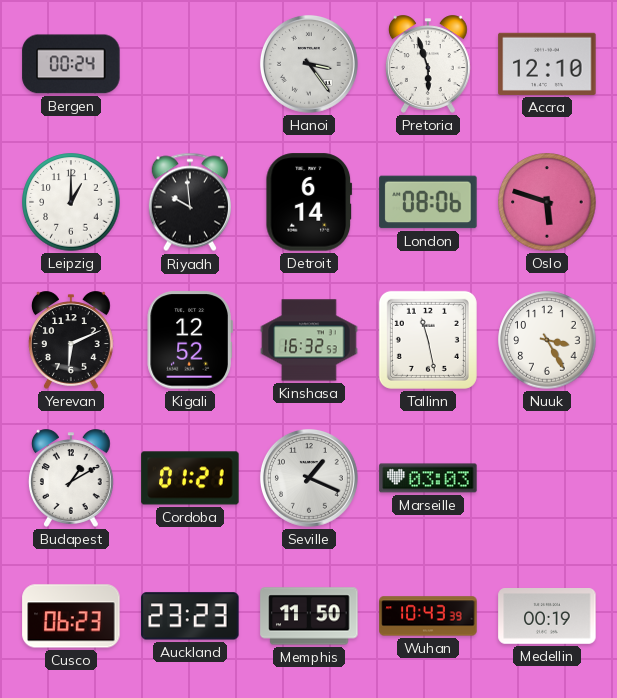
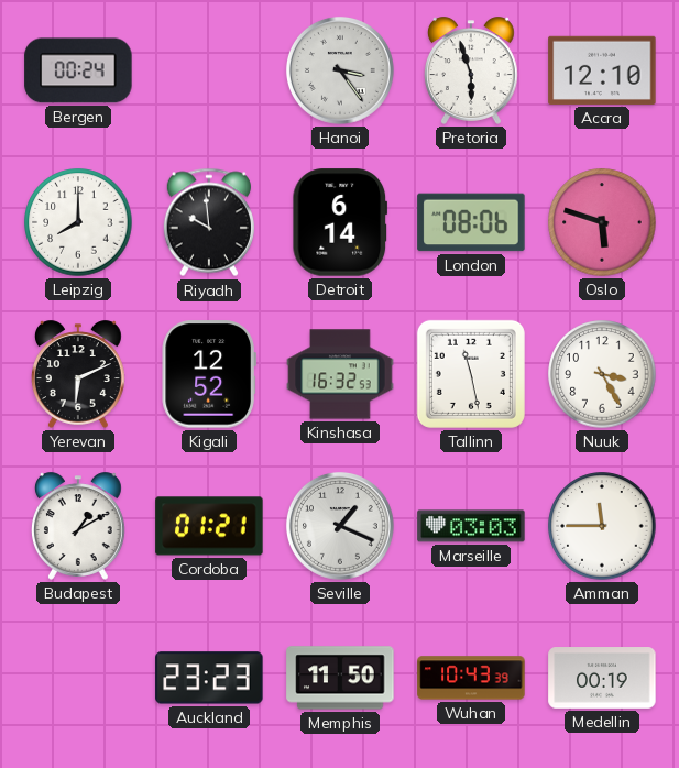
Leipzig: 1:00 -> 8:00
Amman: none -> 11:45
Cusco: 06:23 -> none
